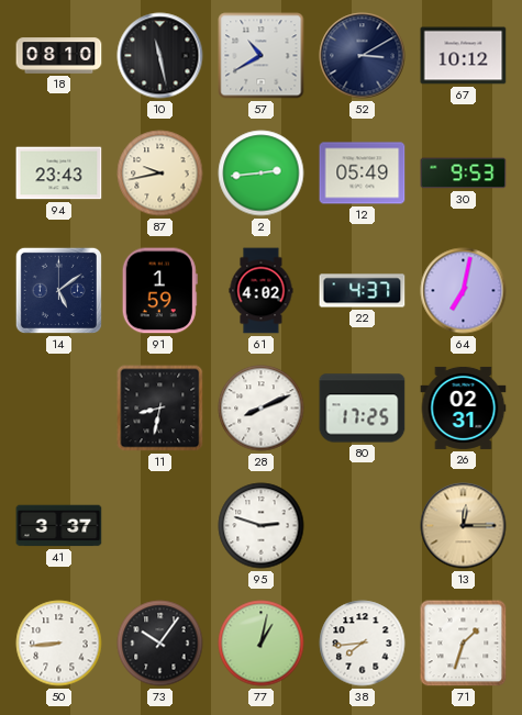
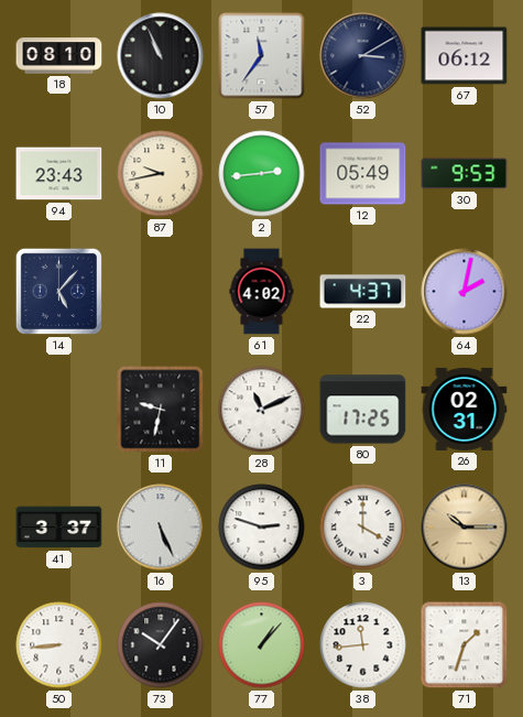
10: 11:28 -> 10:56
57: 10:40 -> 11:36
67: 10:12 -> 06:12
14: 5:09 -> 5:07
91: 1:59 -> none
64: 7:02 -> 2:02
11: 8:32 -> 9:32
28: 8:11 -> 11:11
16: none -> 5:26
3: none -> 4:00
13: 12:15 -> 10:15
77: 1:02 -> 1:07
38: 7:44 -> 11:44
